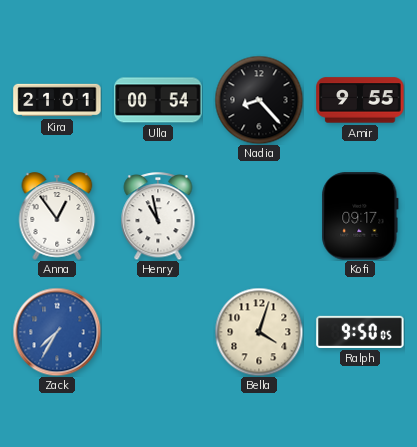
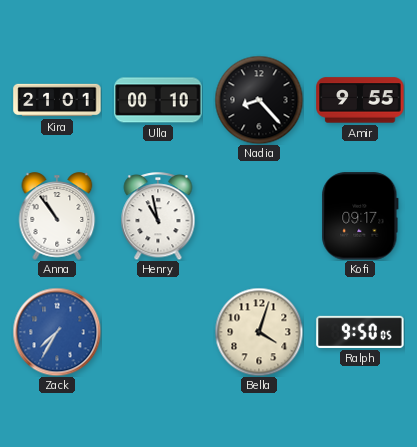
Ulla: 00:54 -> 00:10
Anna: 12:54 -> 10:54
